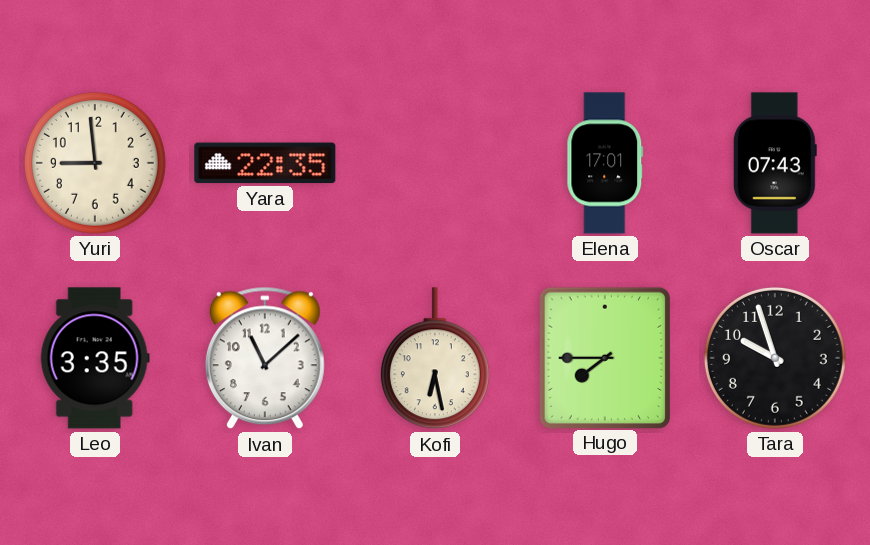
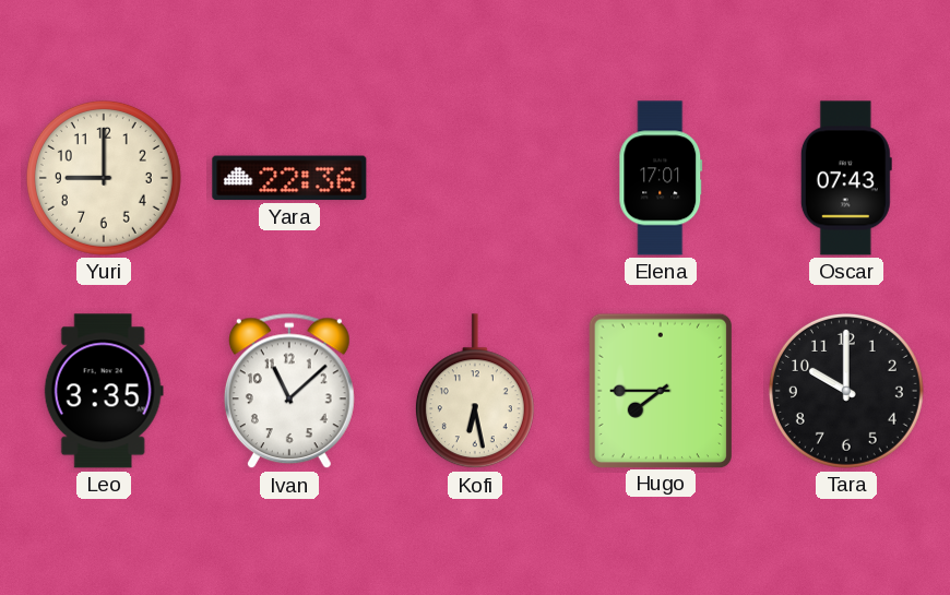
Yuri: 8:59 -> 9:00
Yara: 22:35 -> 22:36
Tara: 9:57 -> 10:00
